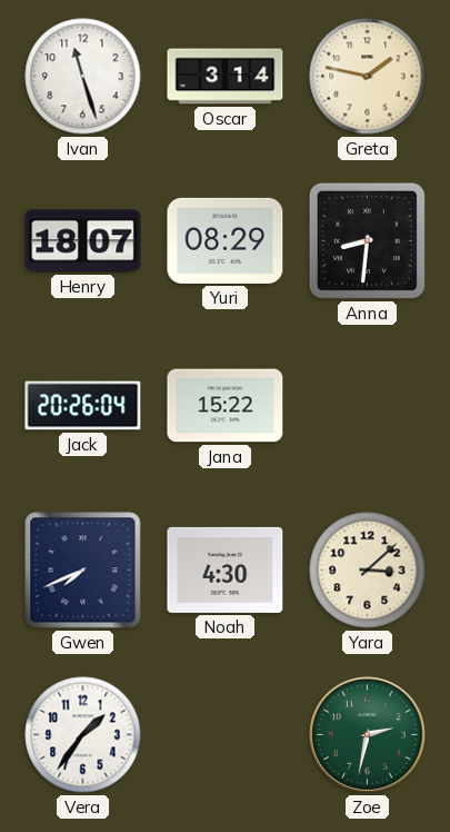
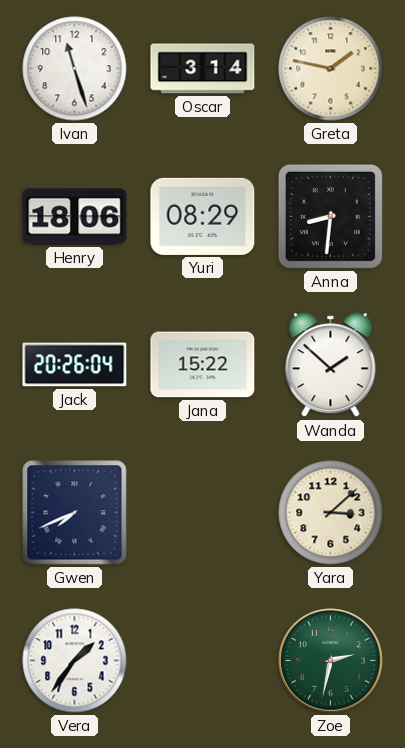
Henry: 18:07 -> 18:06
Wanda: none -> 1:52
Noah: 4:30 -> none
